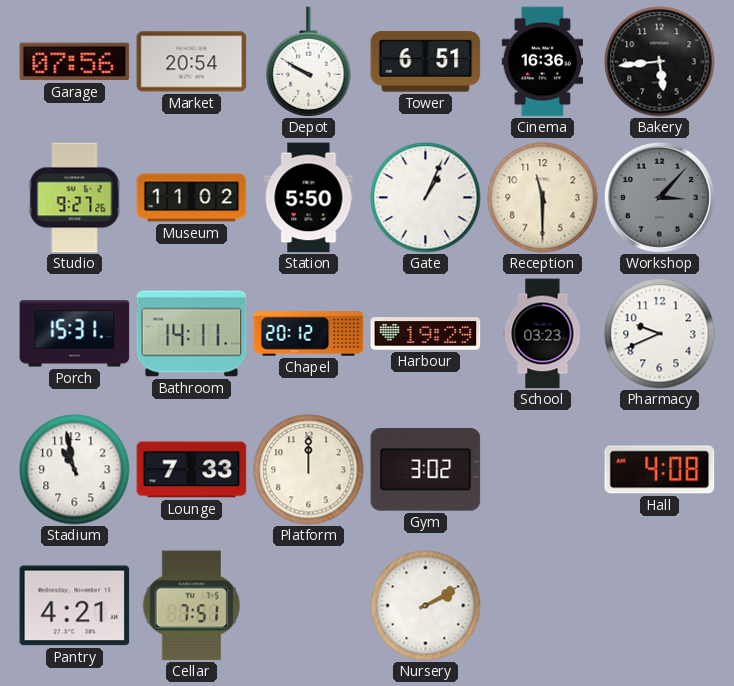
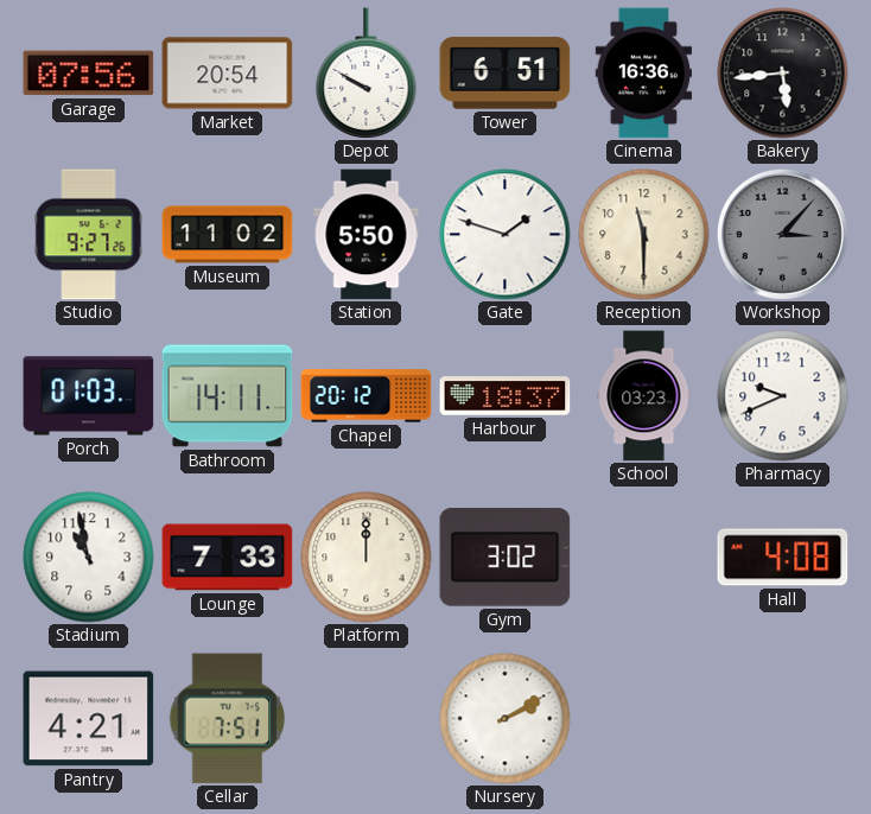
Gate: 1:04 -> 1:48
Porch: 15:31 -> 01:03
Harbour: 19:29 -> 18:37
